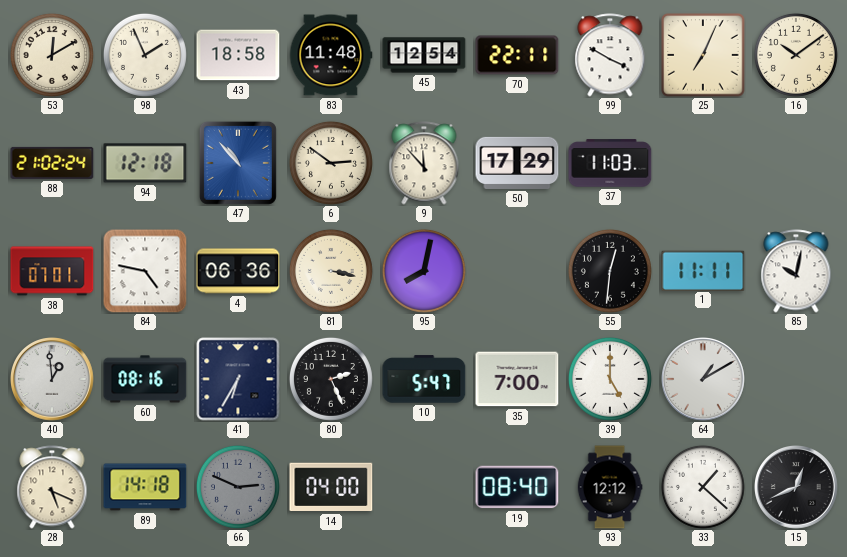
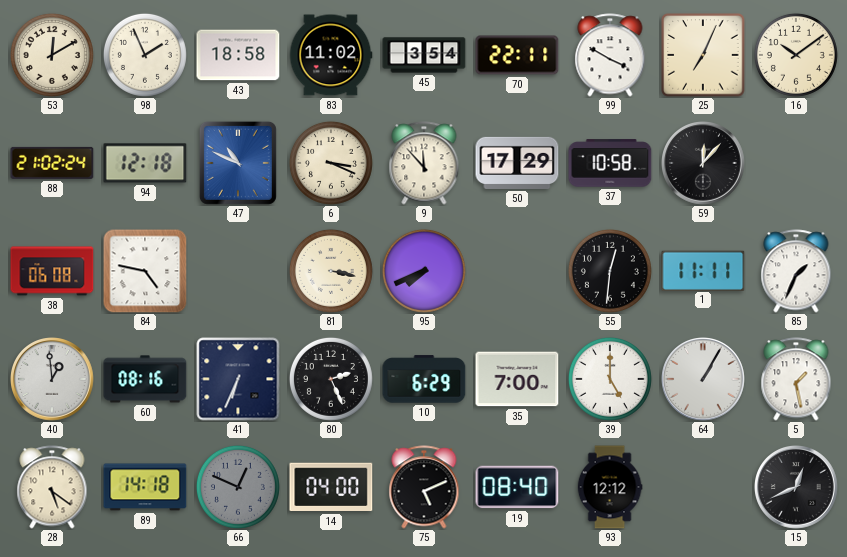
83: 11:48 -> 11:02
45: 12:54 -> 3:54
47: 10:53 -> 10:49
6: 2:51 -> 3:19
37: 11:03 -> 10:58
59: none -> 12:07
38: 07:01 -> 06:08
4: 06:36 -> none
95: 8:02 -> 7:41
85: 10:02 -> 1:34
41: 6:35 -> 6:34
10: 5:47 -> 6:29
64: 1:10 -> 1:05
5: none -> 1:28
28: 5:19 -> 5:21
66: 2:49 -> 12:49
75: none -> 5:11
33: 1:22 -> none
